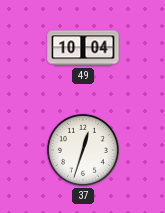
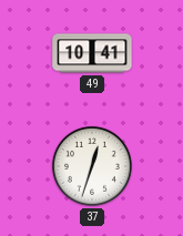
49: 10:04 -> 10:41
